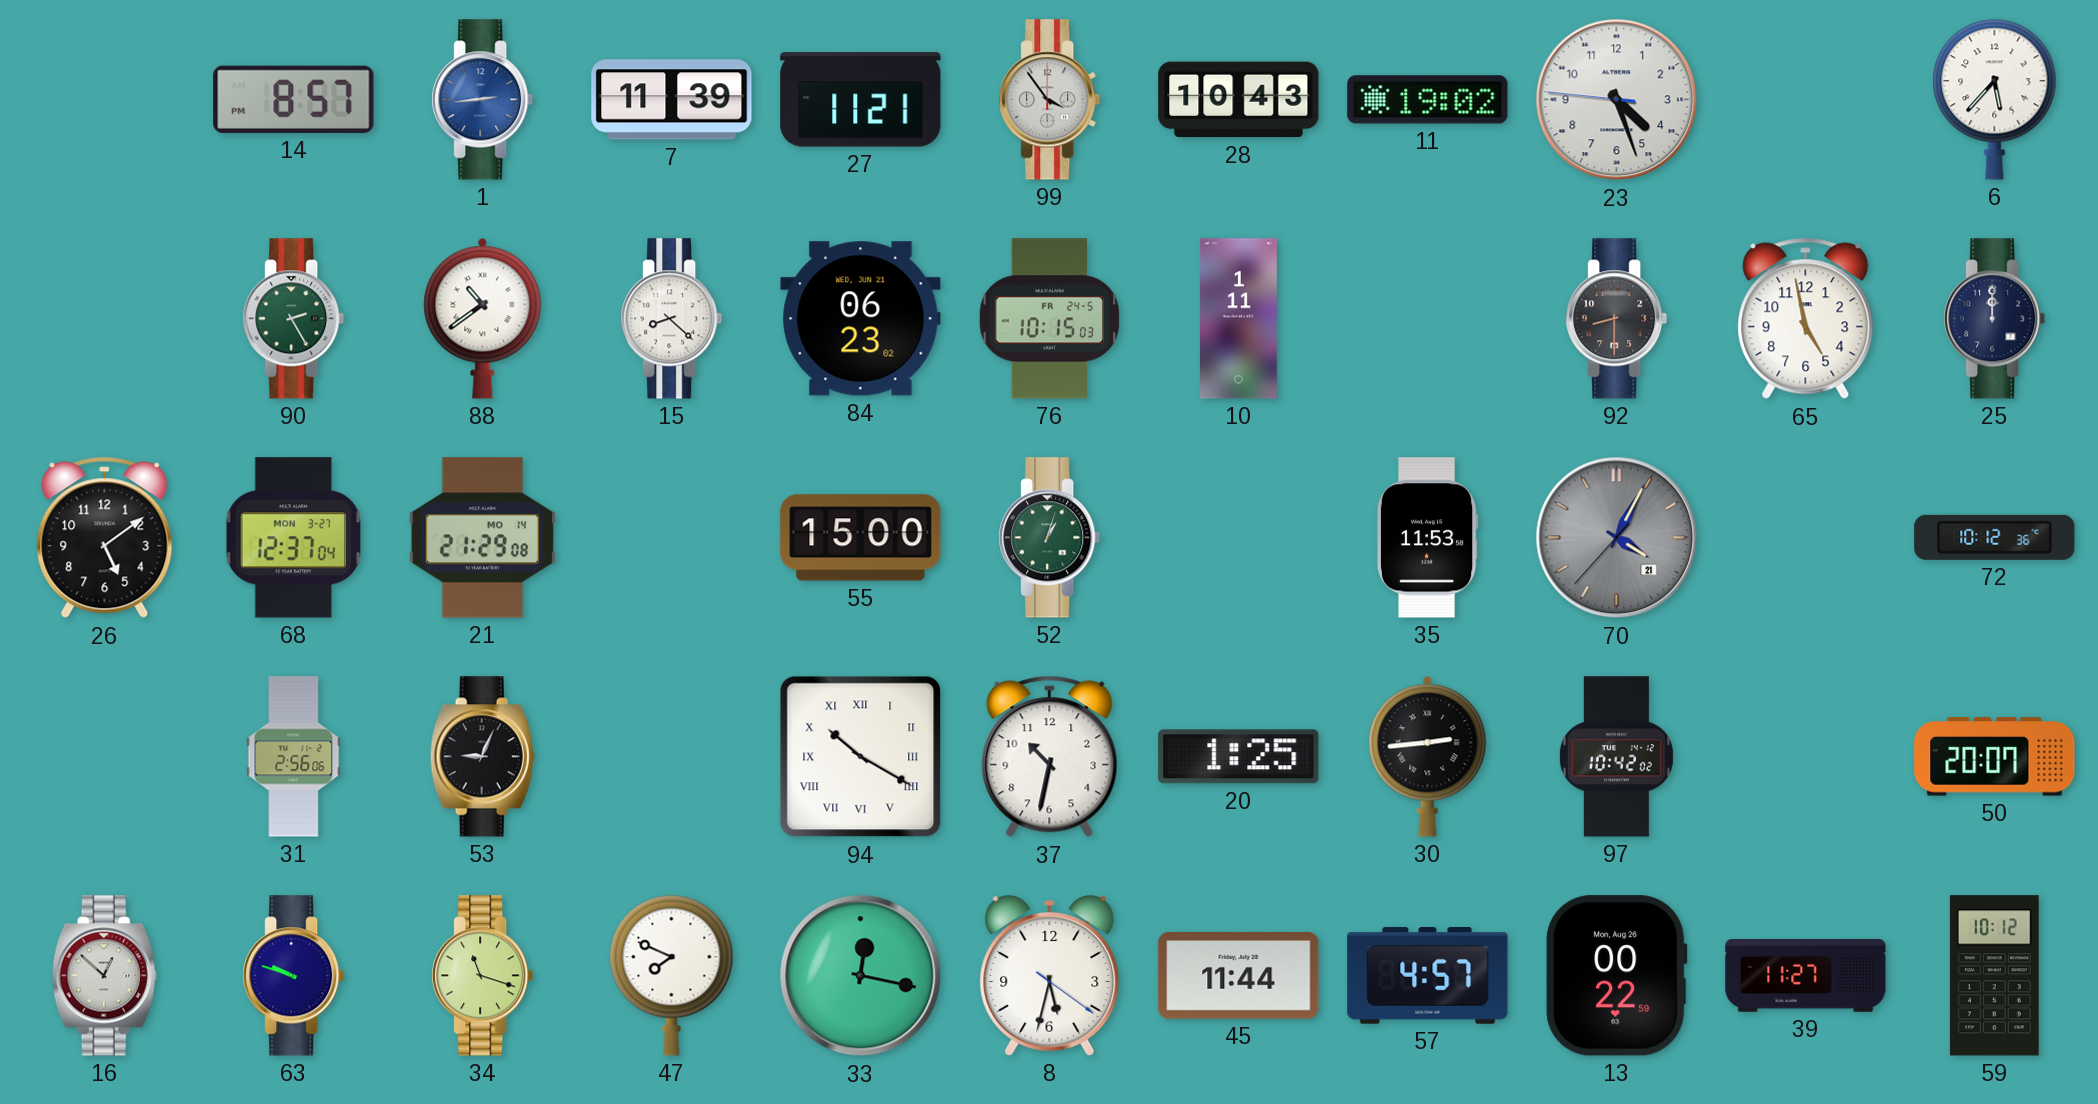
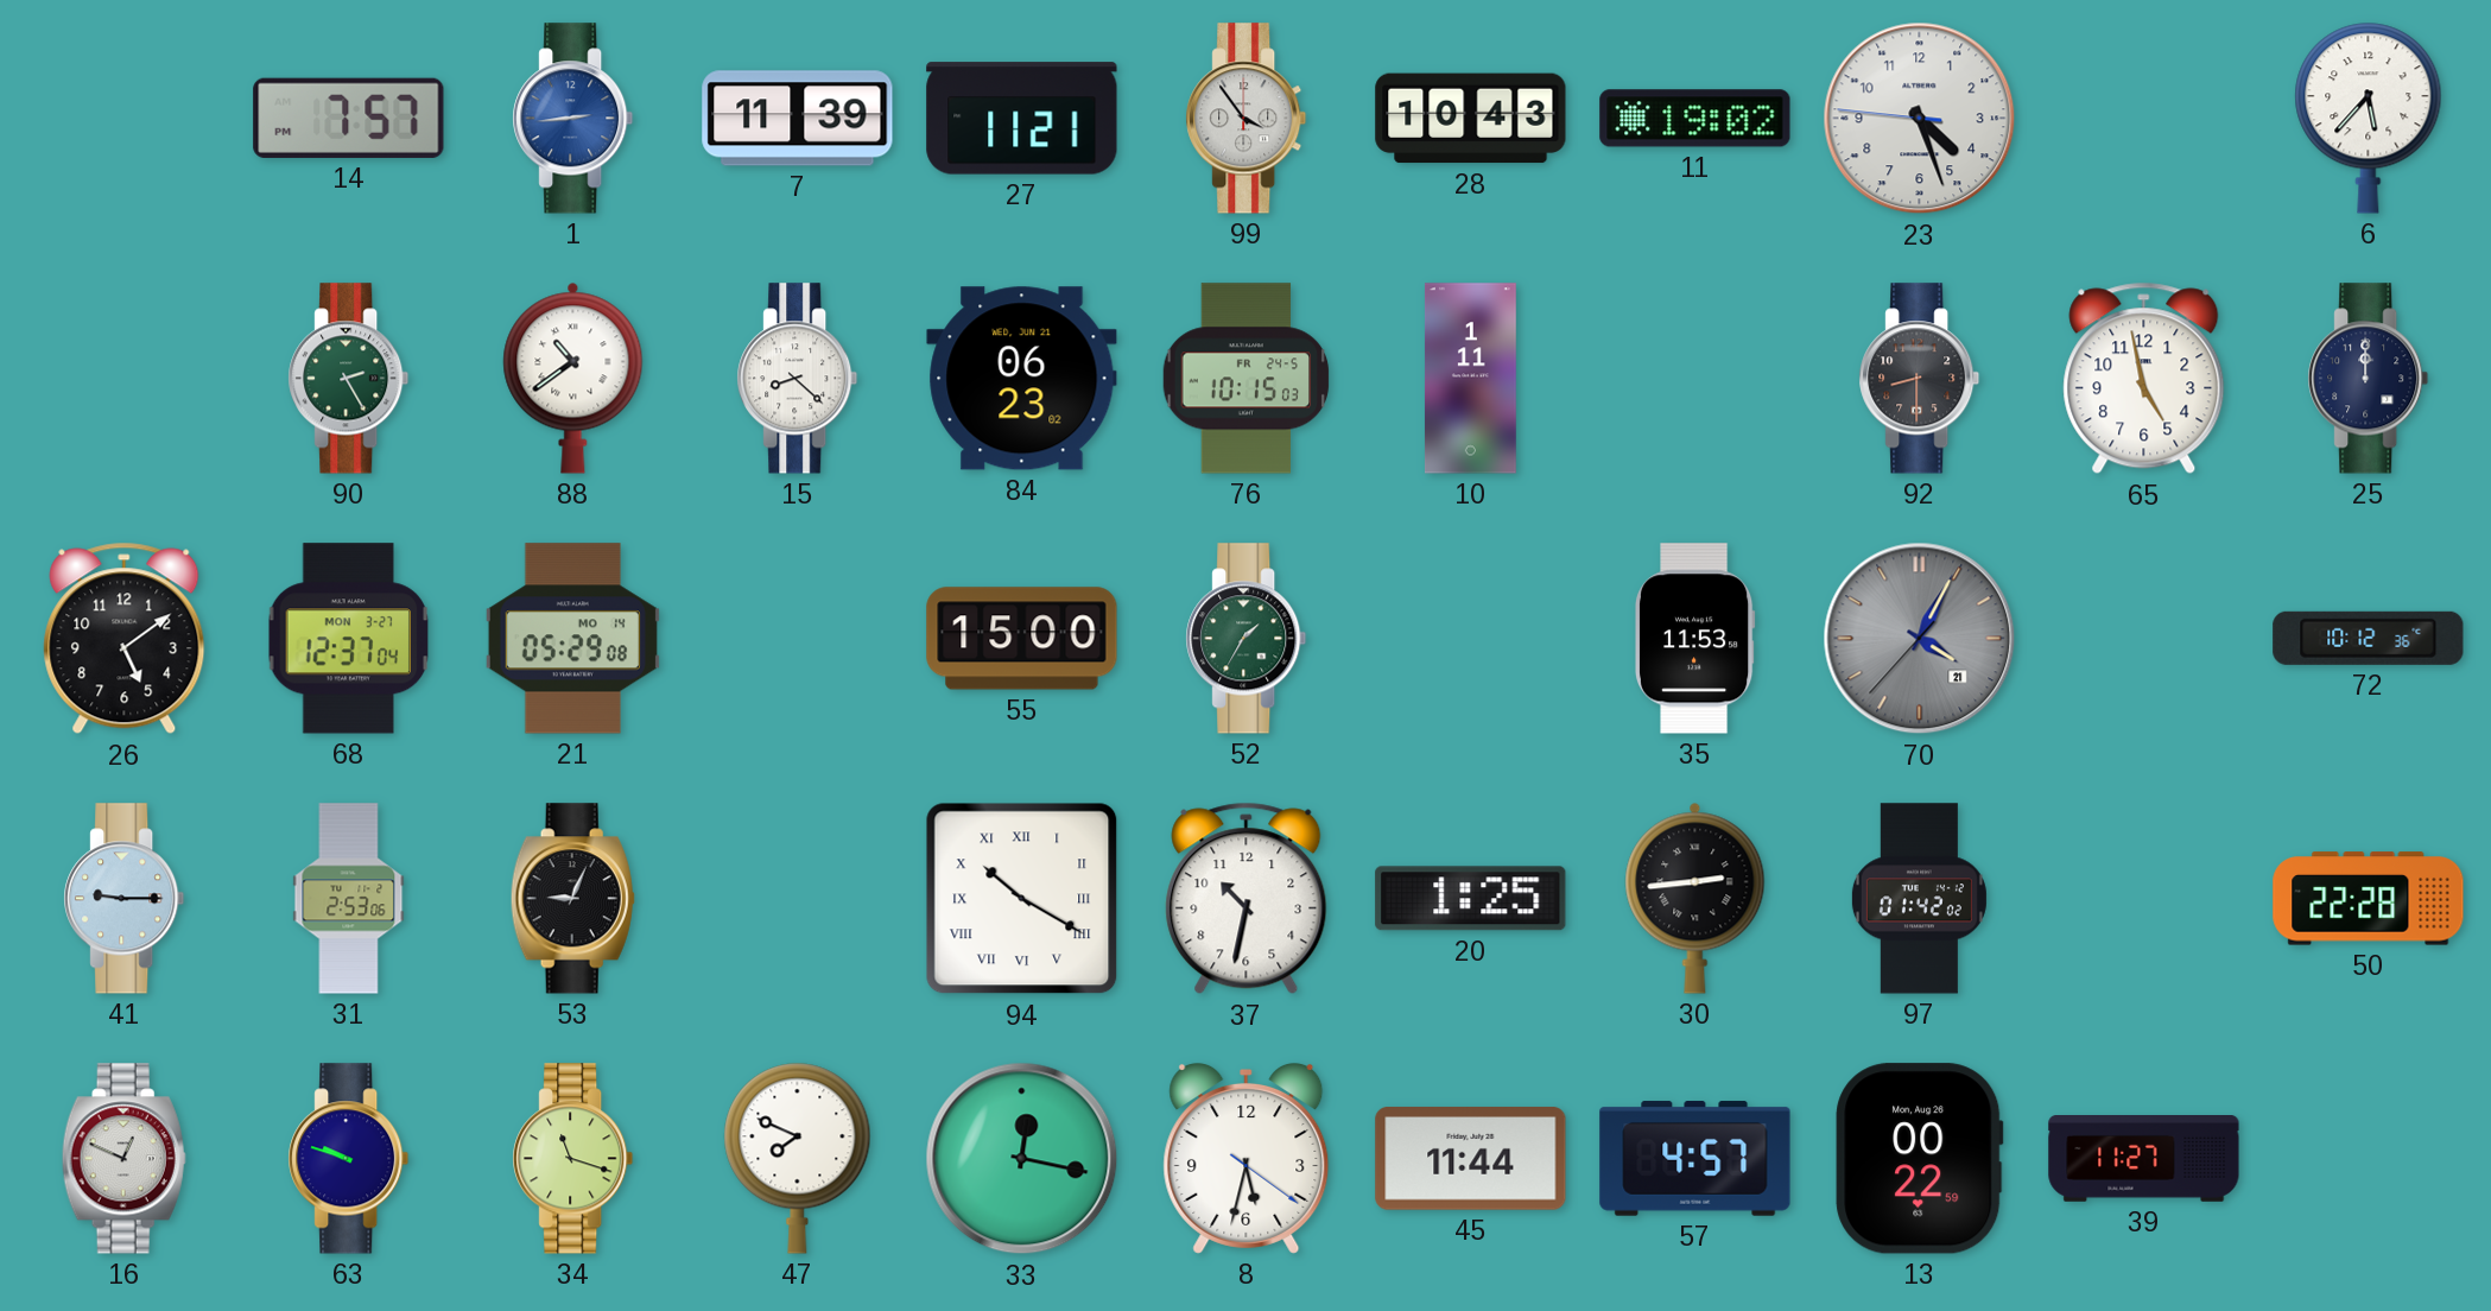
14: 8:57 -> 7:57
21: 21:29 -> 05:29
52: 1:03 -> 1:35
41: none -> 9:15
31: 2:56 -> 2:53
97: 10:42 -> 01:42
50: 20:07 -> 22:28
16: 12:52 -> 12:49
59: 10:12 -> none
